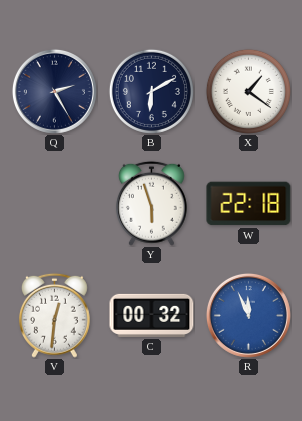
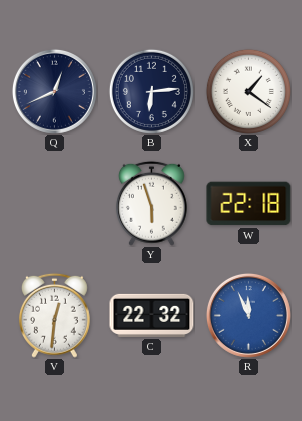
Q: 2:25 -> 12:41
B: 6:10 -> 6:14
C: 00:32 -> 22:32
